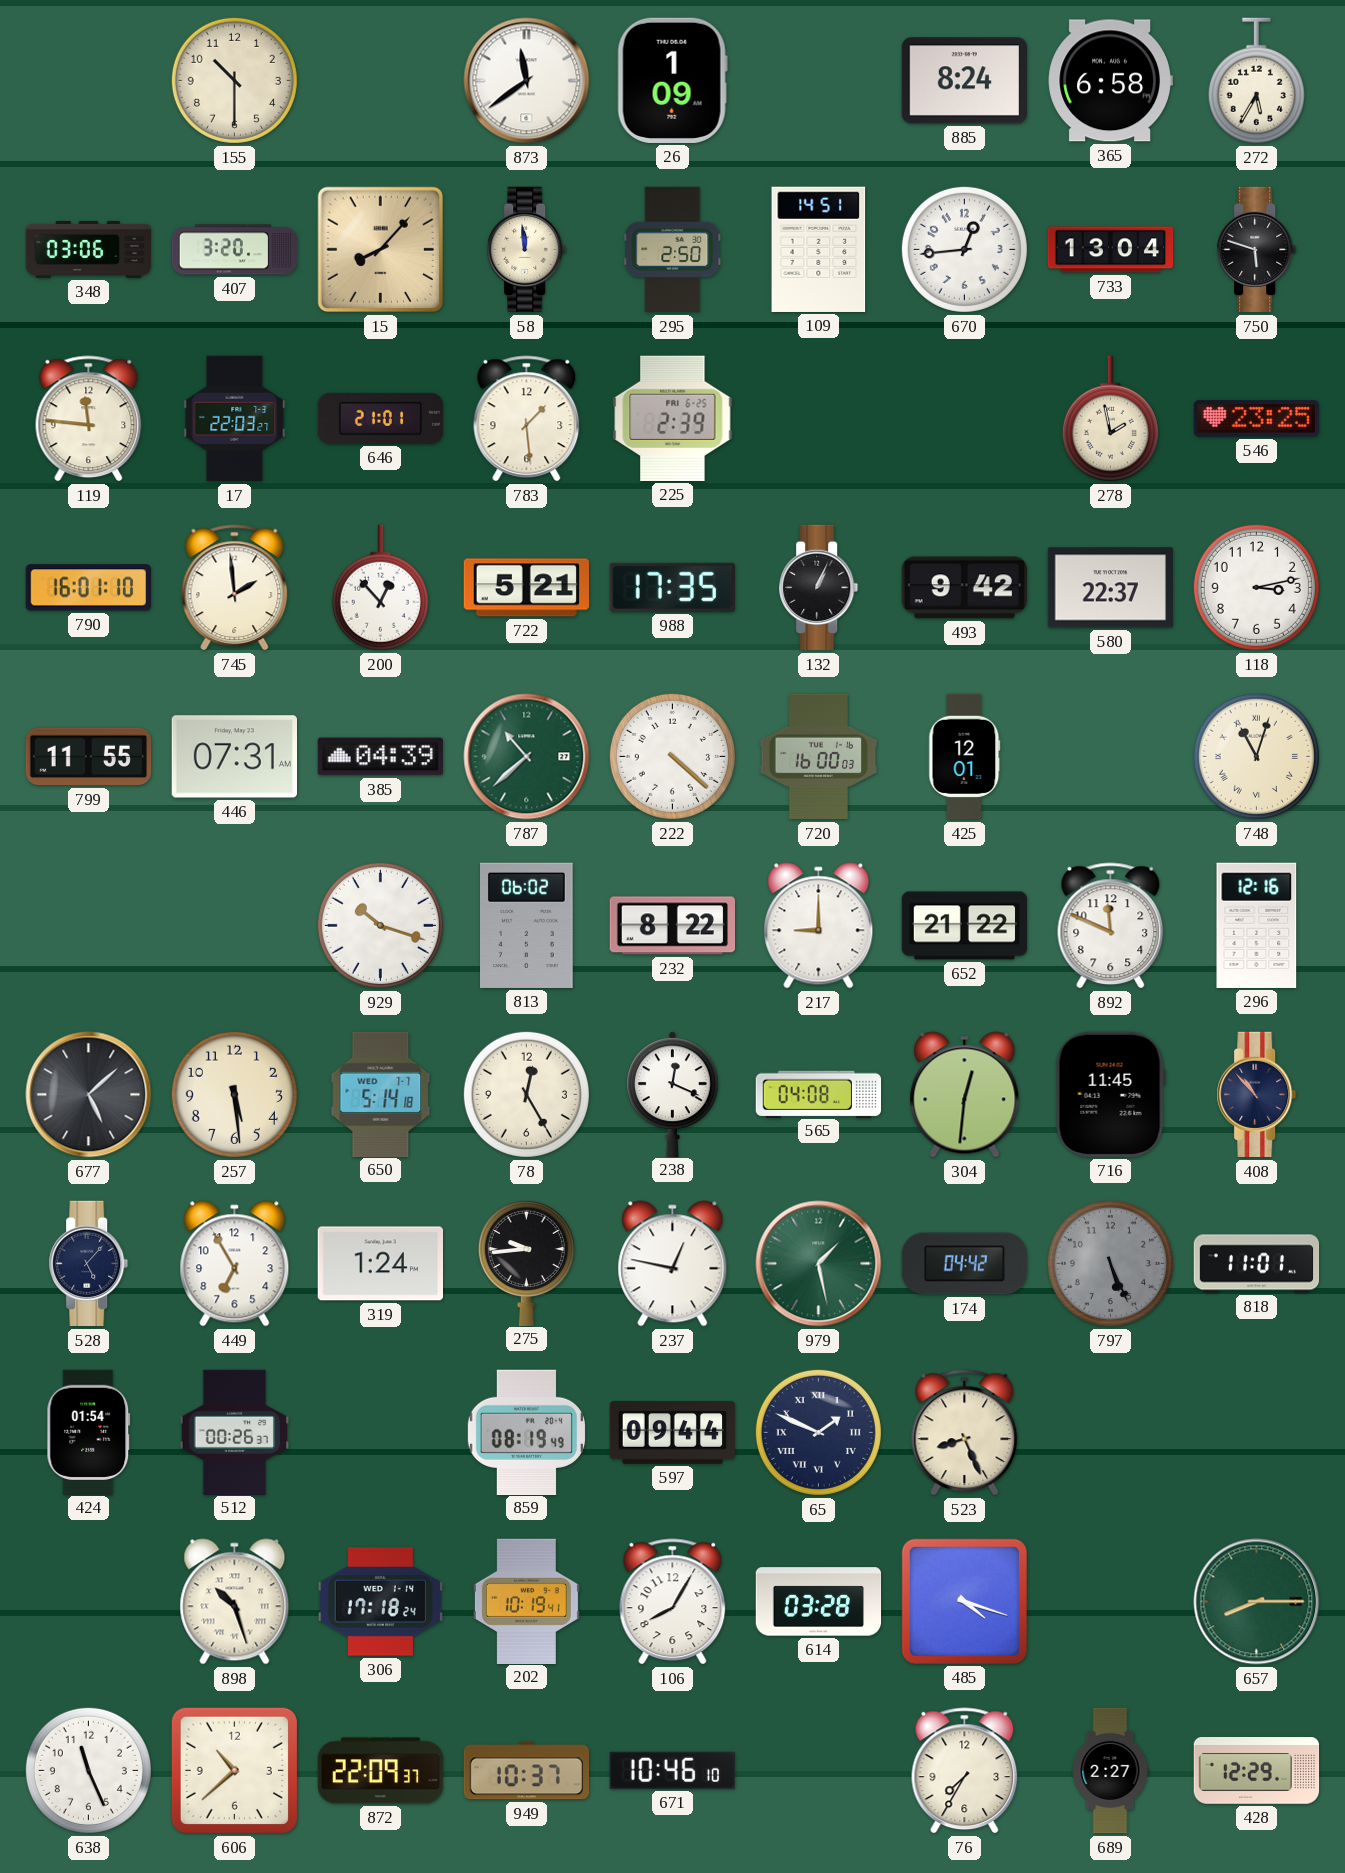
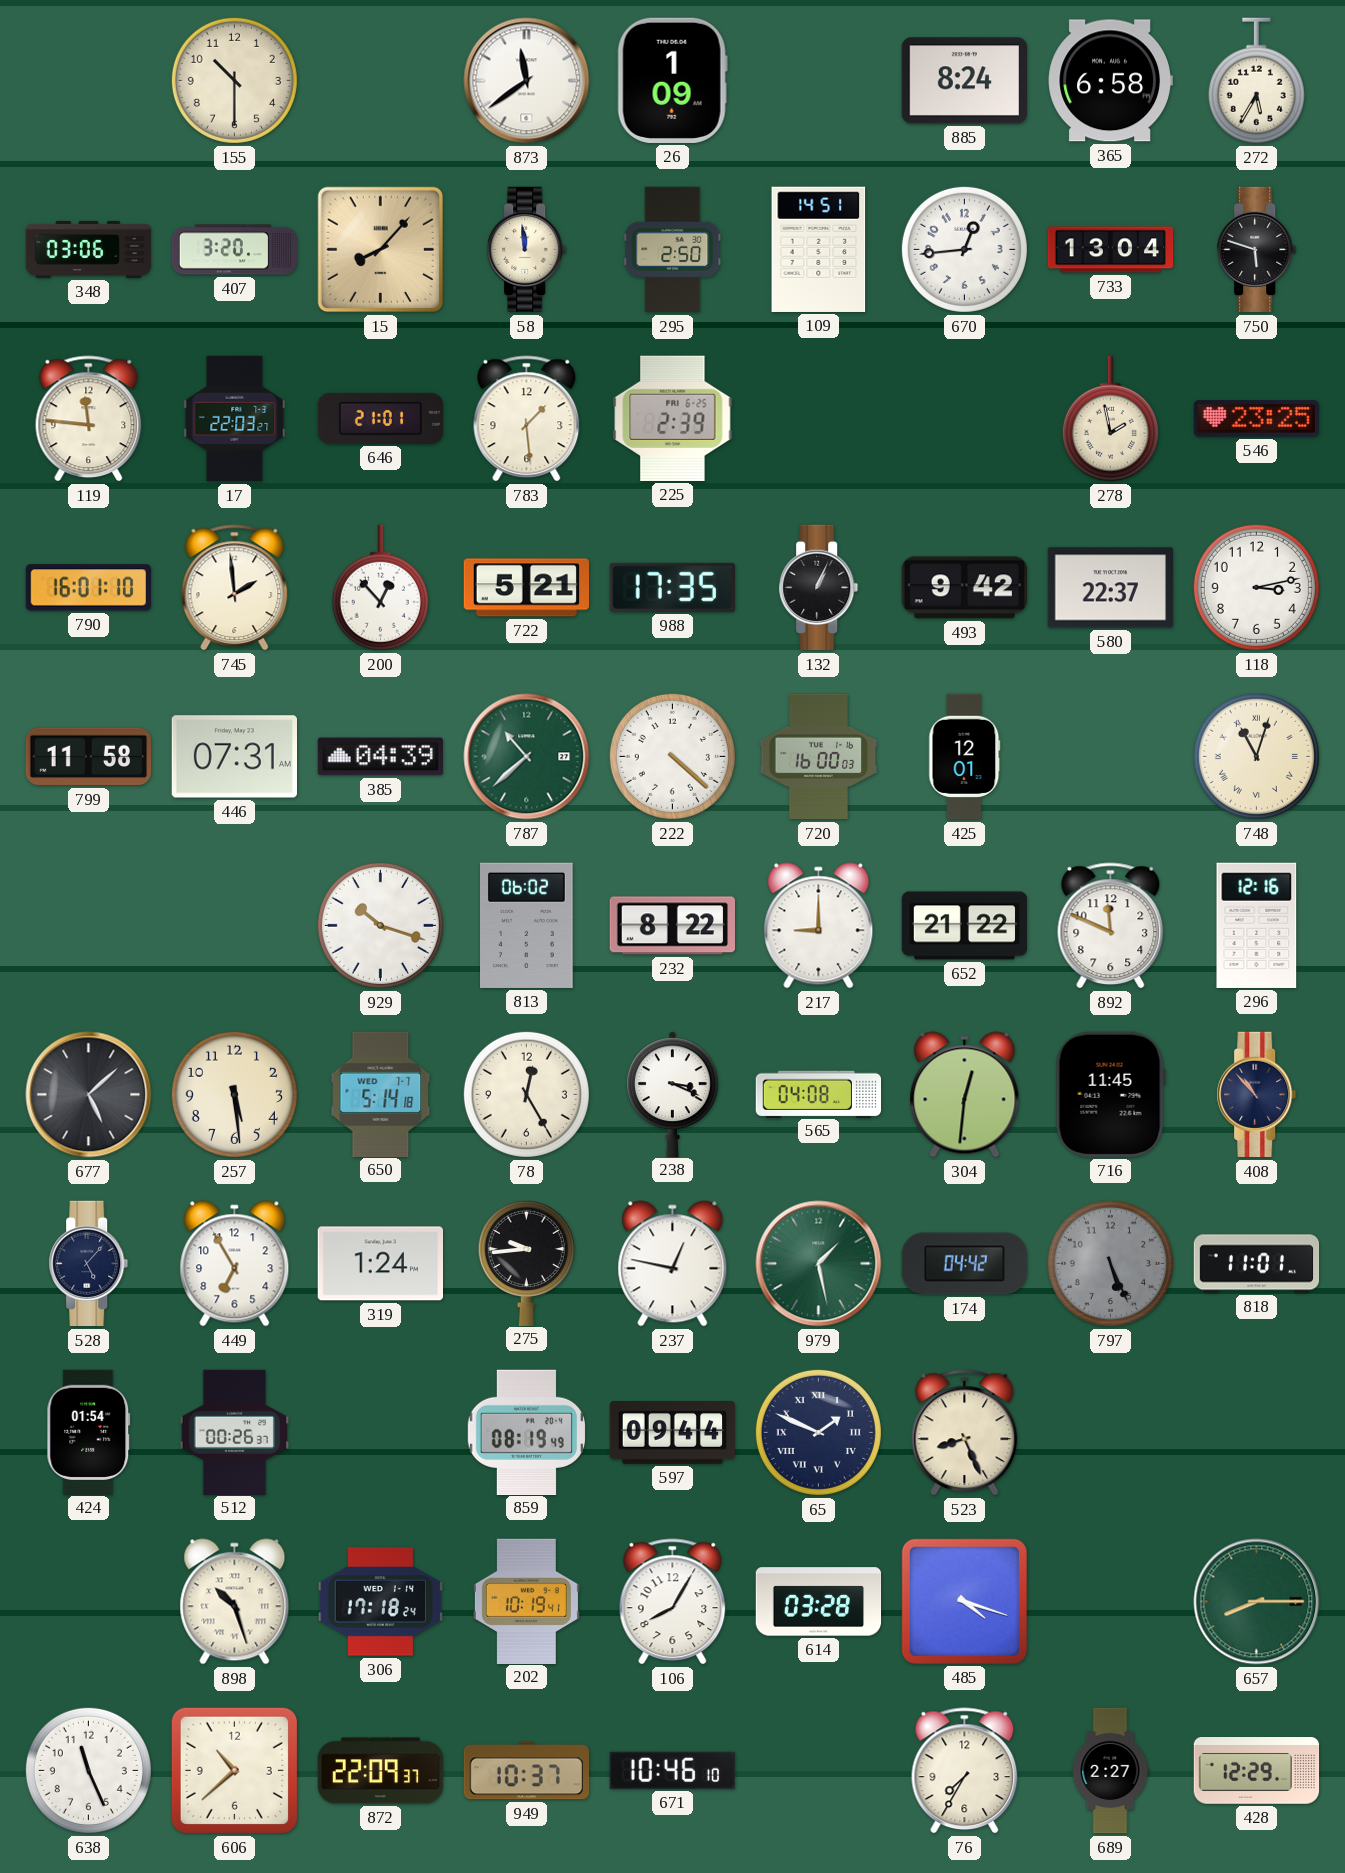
799: 11:55 -> 11:58
238: 12:19 -> 3:19
